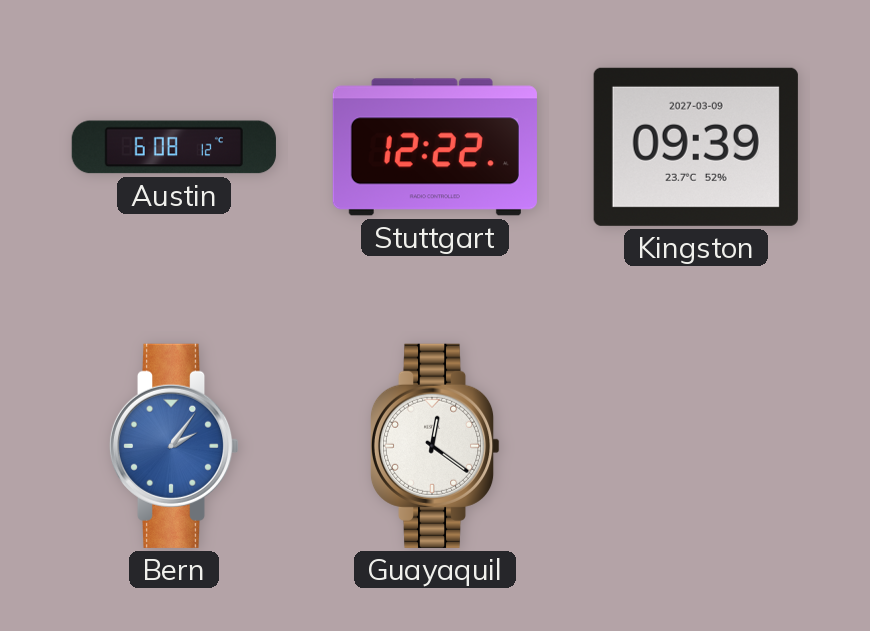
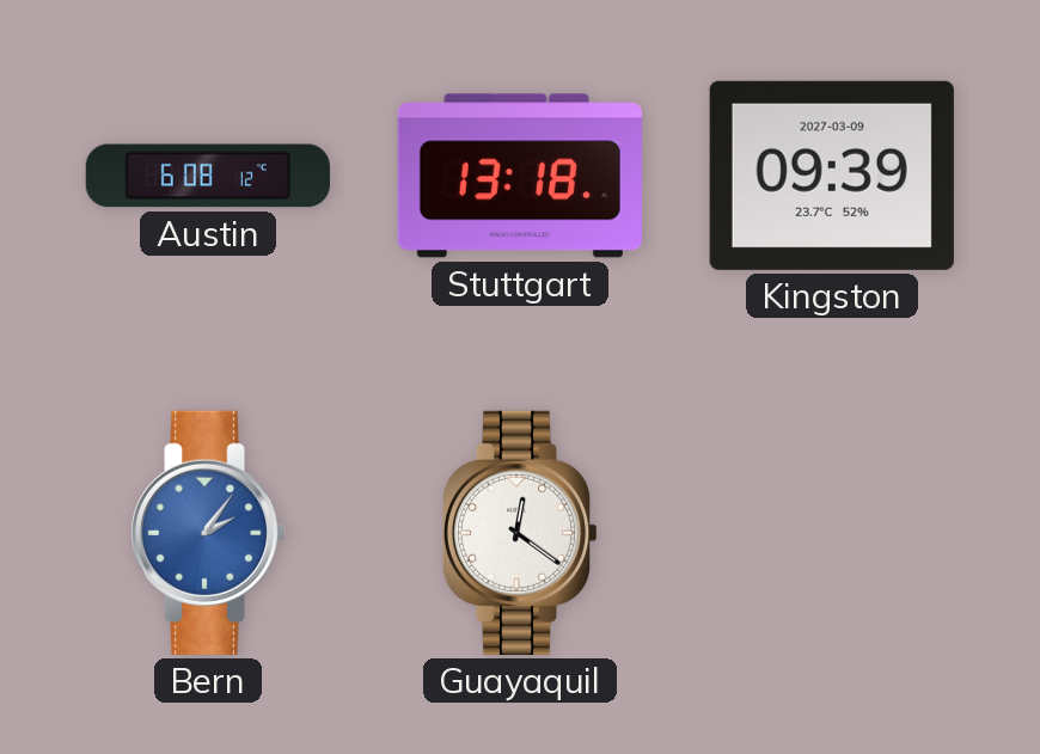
Stuttgart: 12:22 -> 13:18
